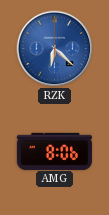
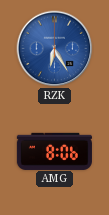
RZK: 6:22 -> 6:25
